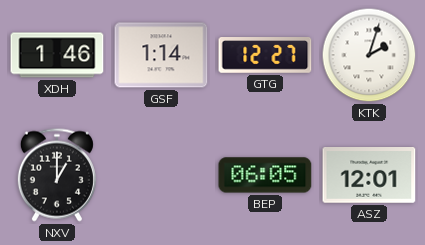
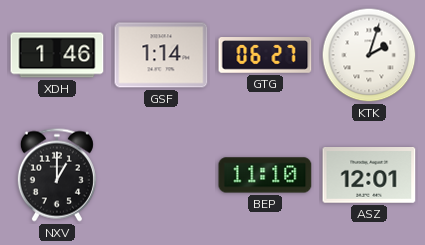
GTG: 12:27 -> 06:27
BEP: 06:05 -> 11:10
